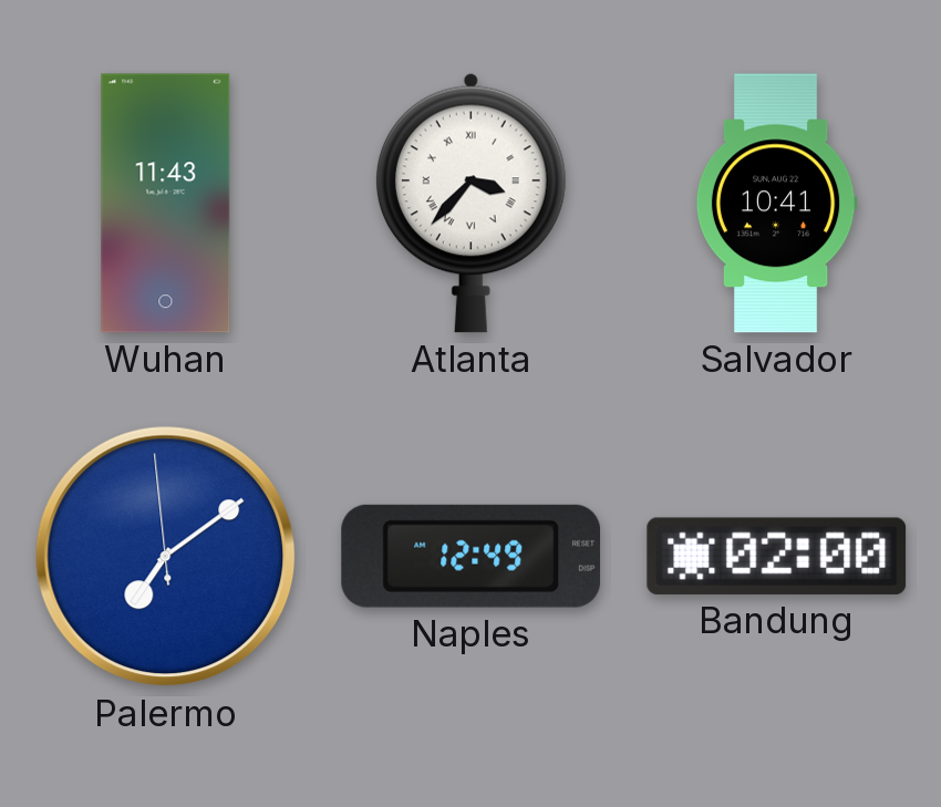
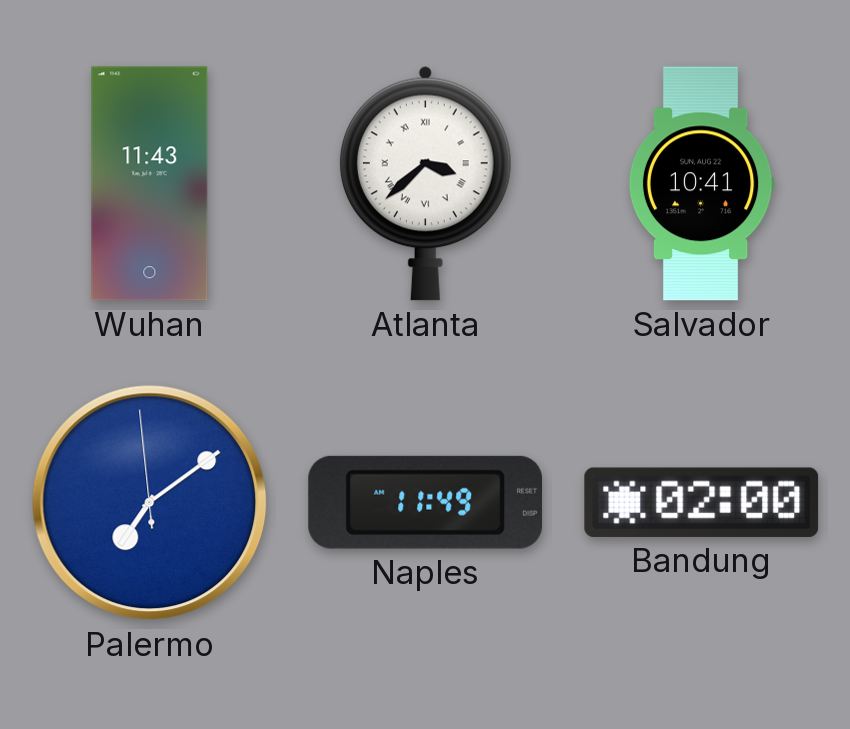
Atlanta: 3:37 -> 3:38
Naples: 12:49 -> 11:49
